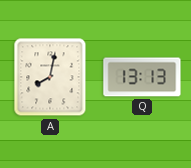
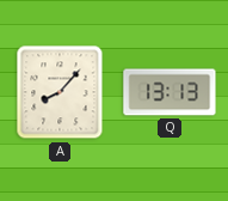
A: 8:02 -> 8:07
